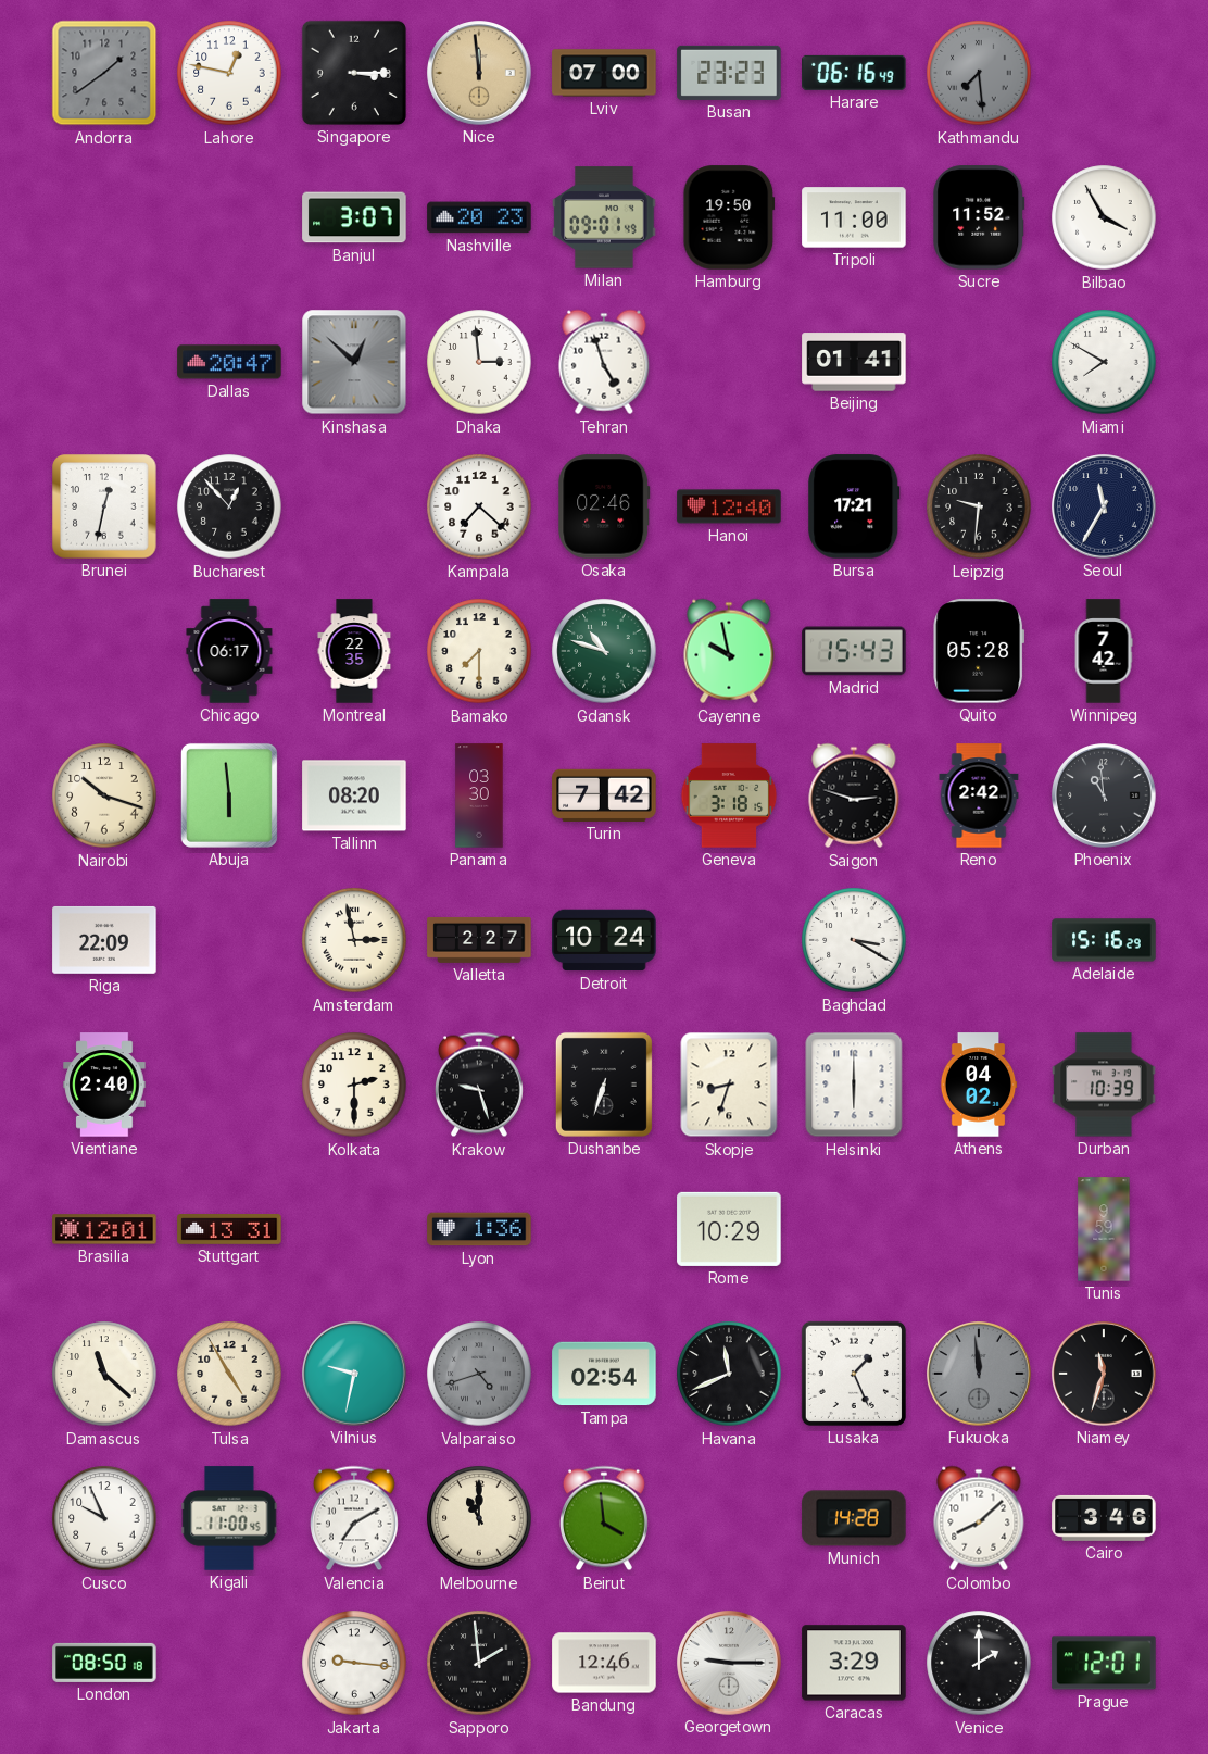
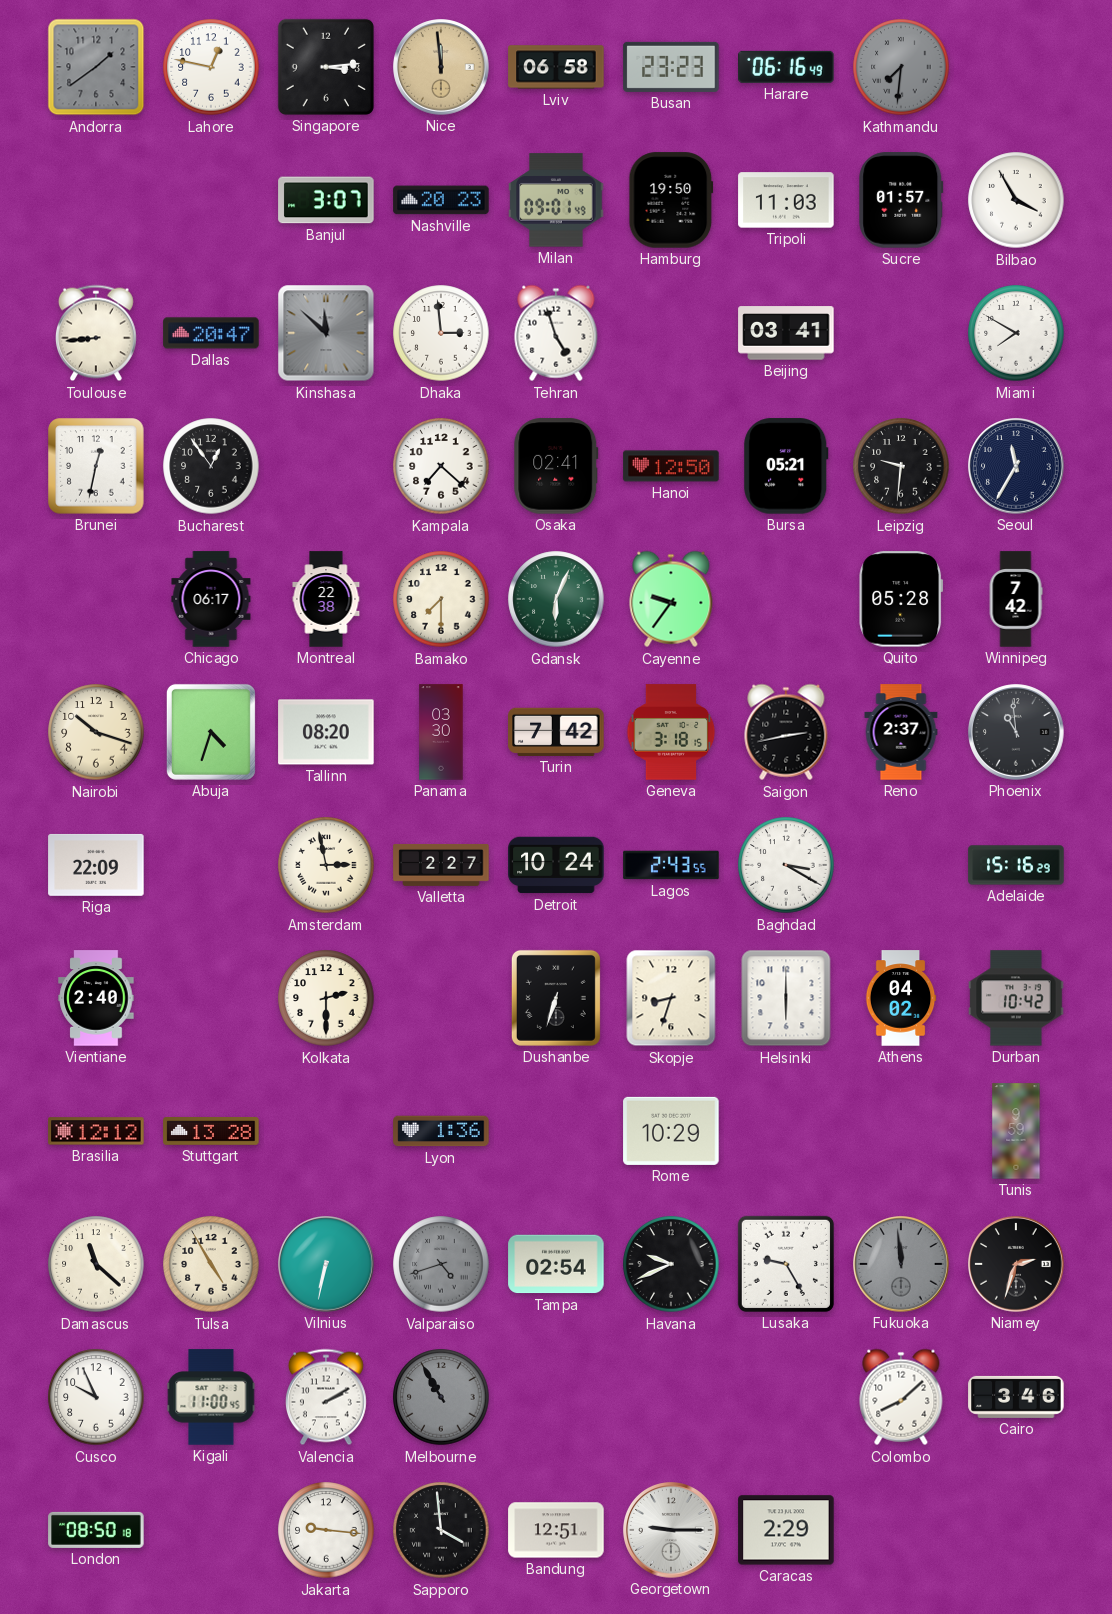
Singapore: 3:15 -> 3:14
Lviv: 07:00 -> 06:58
Kathmandu: 7:29 -> 7:31
Tripoli: 11:00 -> 11:03
Sucre: 11:52 -> 01:57
Toulouse: none -> 8:44
Kinshasa: 12:52 -> 11:52
Beijing: 01:41 -> 03:41
Bucharest: 12:53 -> 12:54
Osaka: 02:46 -> 02:41
Hanoi: 12:40 -> 12:50
Bursa: 17:21 -> 05:21
Montreal: 22:35 -> 22:38
Gdansk: 10:48 -> 6:04
Cayenne: 9:58 -> 9:36
Madrid: 15:43 -> none
Abuja: 5:59 -> 4:33
Saigon: 2:48 -> 2:43
Reno: 2:42 -> 2:37
Lagos: none -> 2:43
Krakow: 9:27 -> none
Durban: 10:39 -> 10:42
Brasilia: 12:01 -> 12:12
Stuttgart: 13:31 -> 13:28
Vilnius: 9:32 -> 6:32
Havana: 11:41 -> 9:41
Lusaka: 1:26 -> 9:25
Niamey: 11:33 -> 2:33
Valencia: 7:10 -> 2:10
Melbourne: 11:00 -> 10:55
Melbourne dial: cream -> grey
Beirut: 3:59 -> none
Munich: 14:28 -> none
Sapporo: 1:59 -> 3:59
Bandung: 12:46 -> 12:51
Caracas: 3:29 -> 2:29
Venice: 2:00 -> none
Prague: 12:01 -> none
